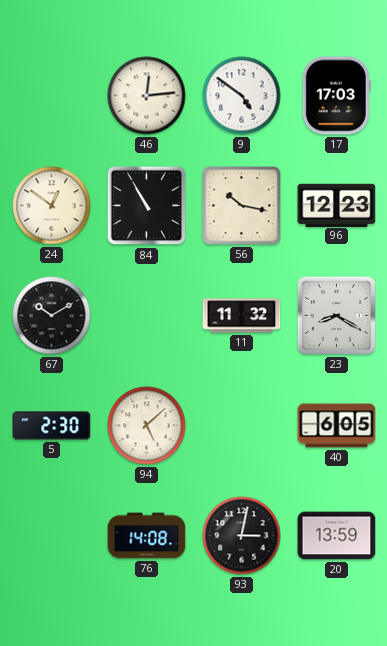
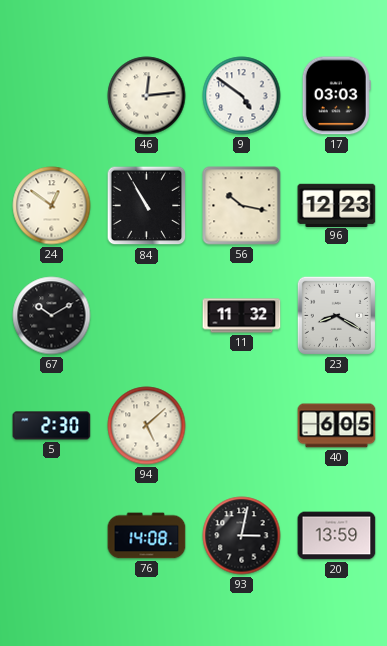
17: 17:03 -> 03:03
